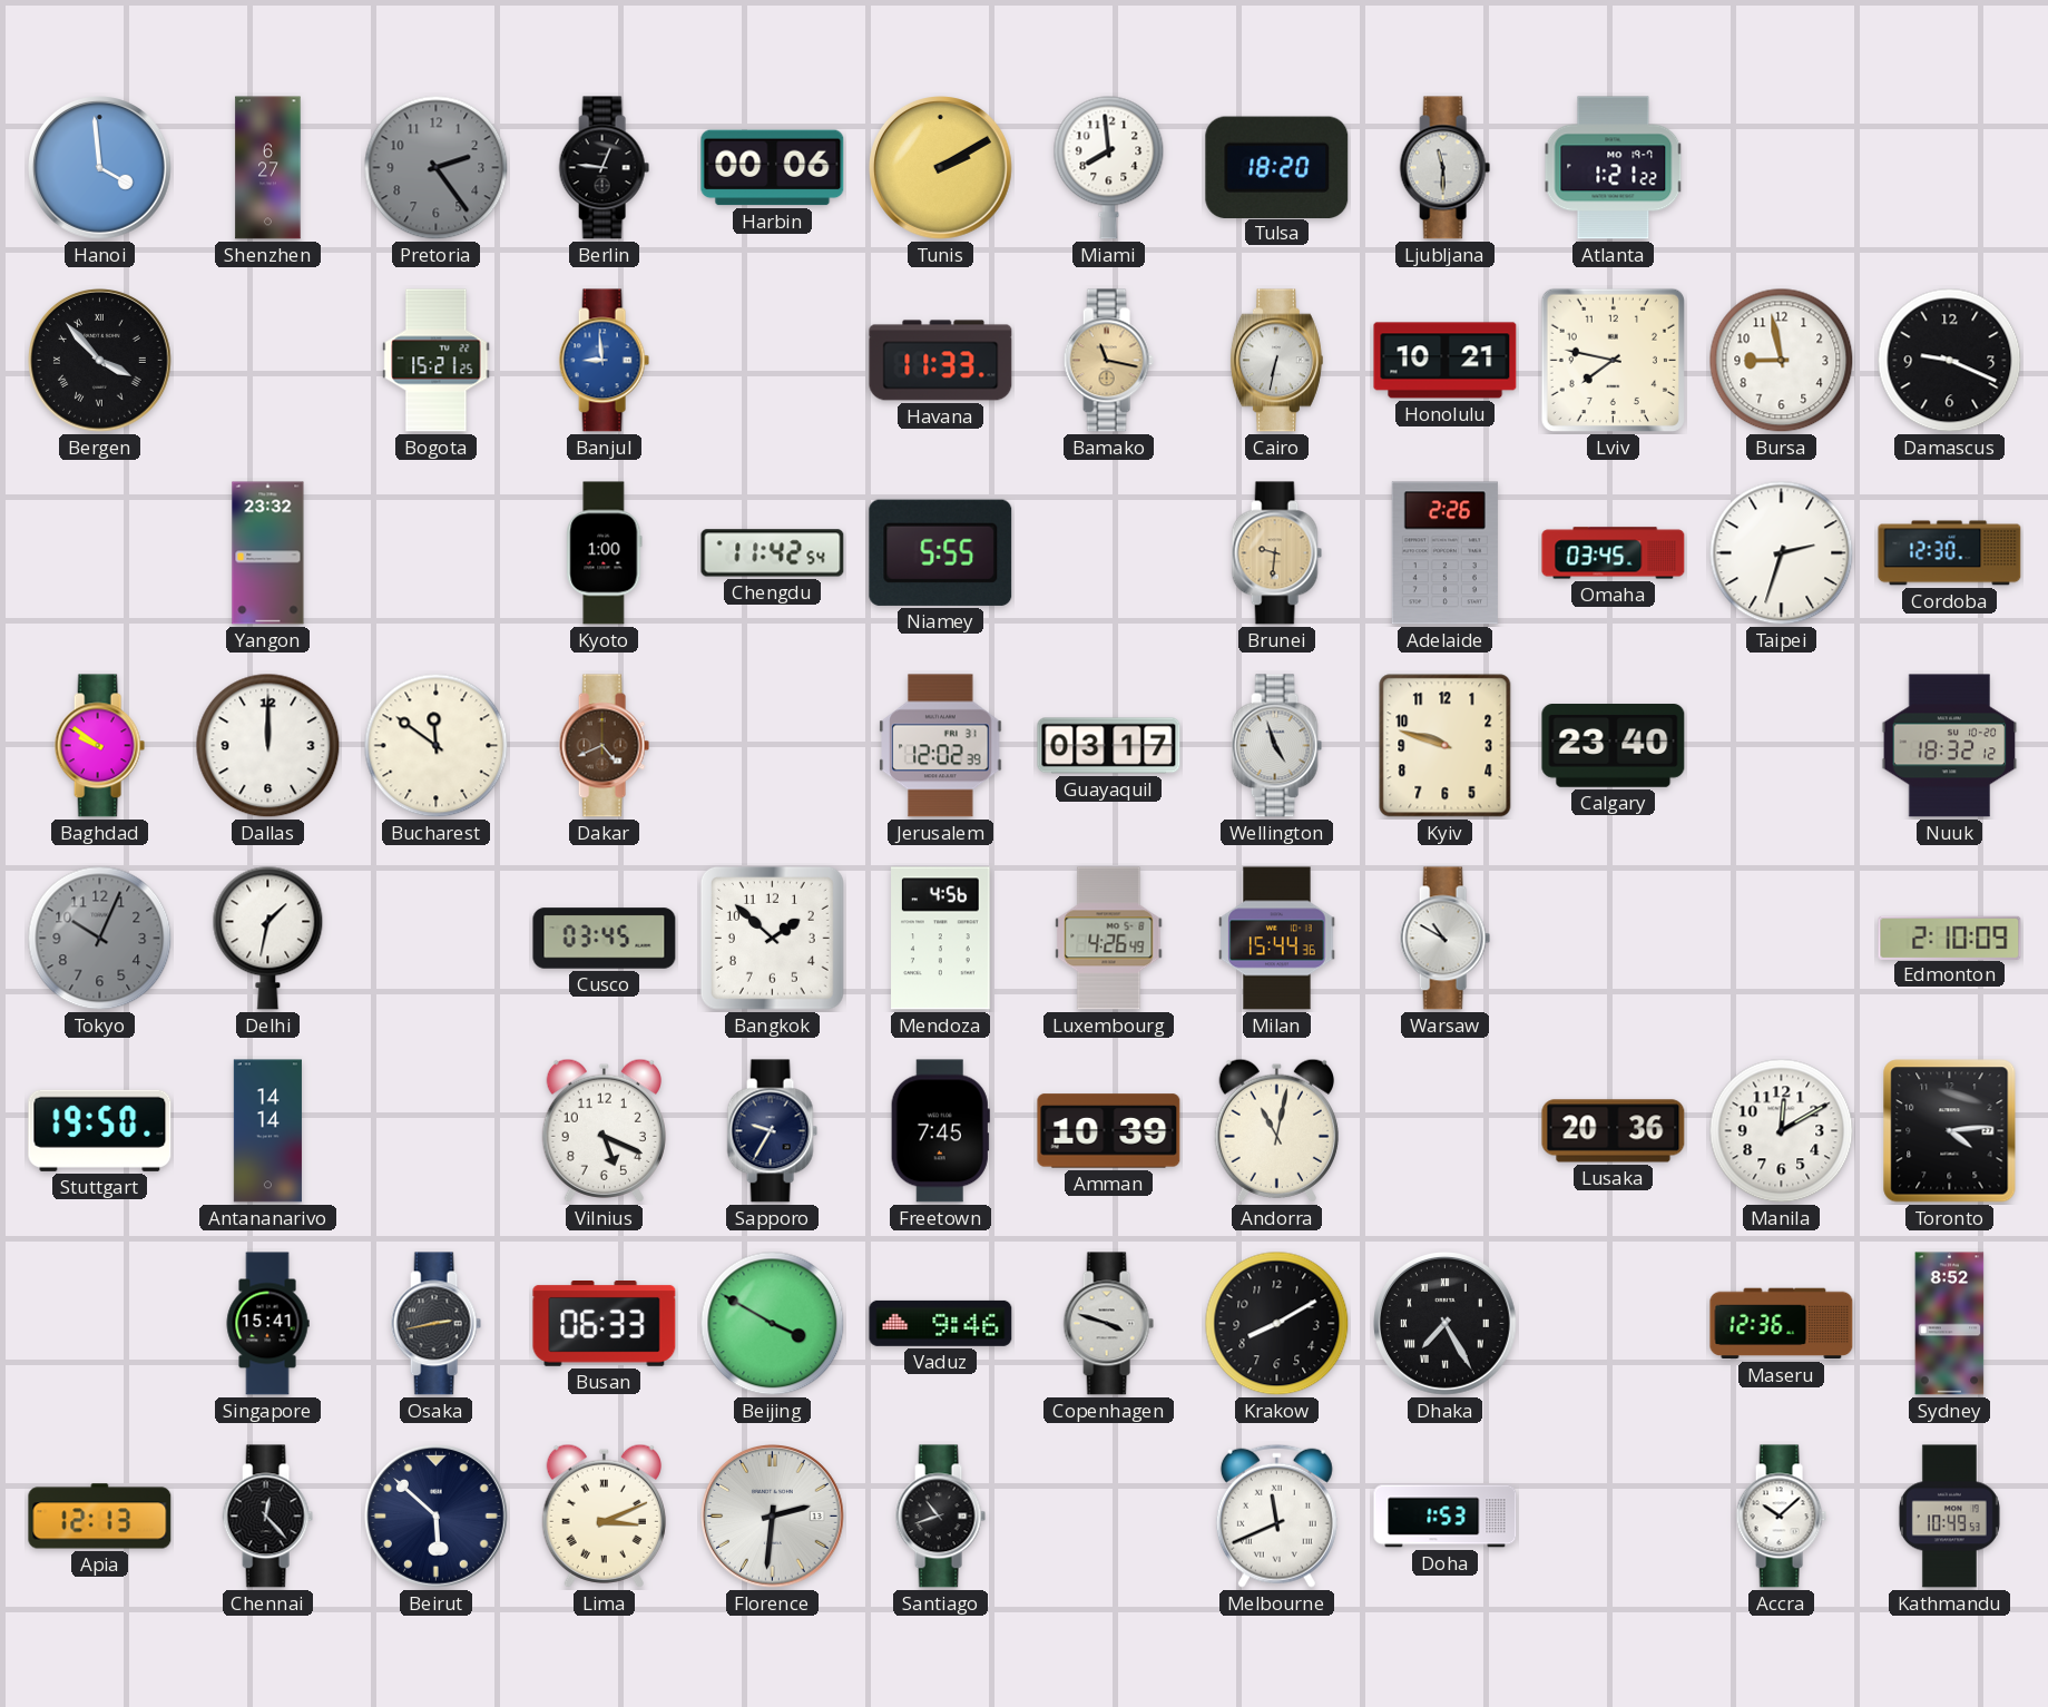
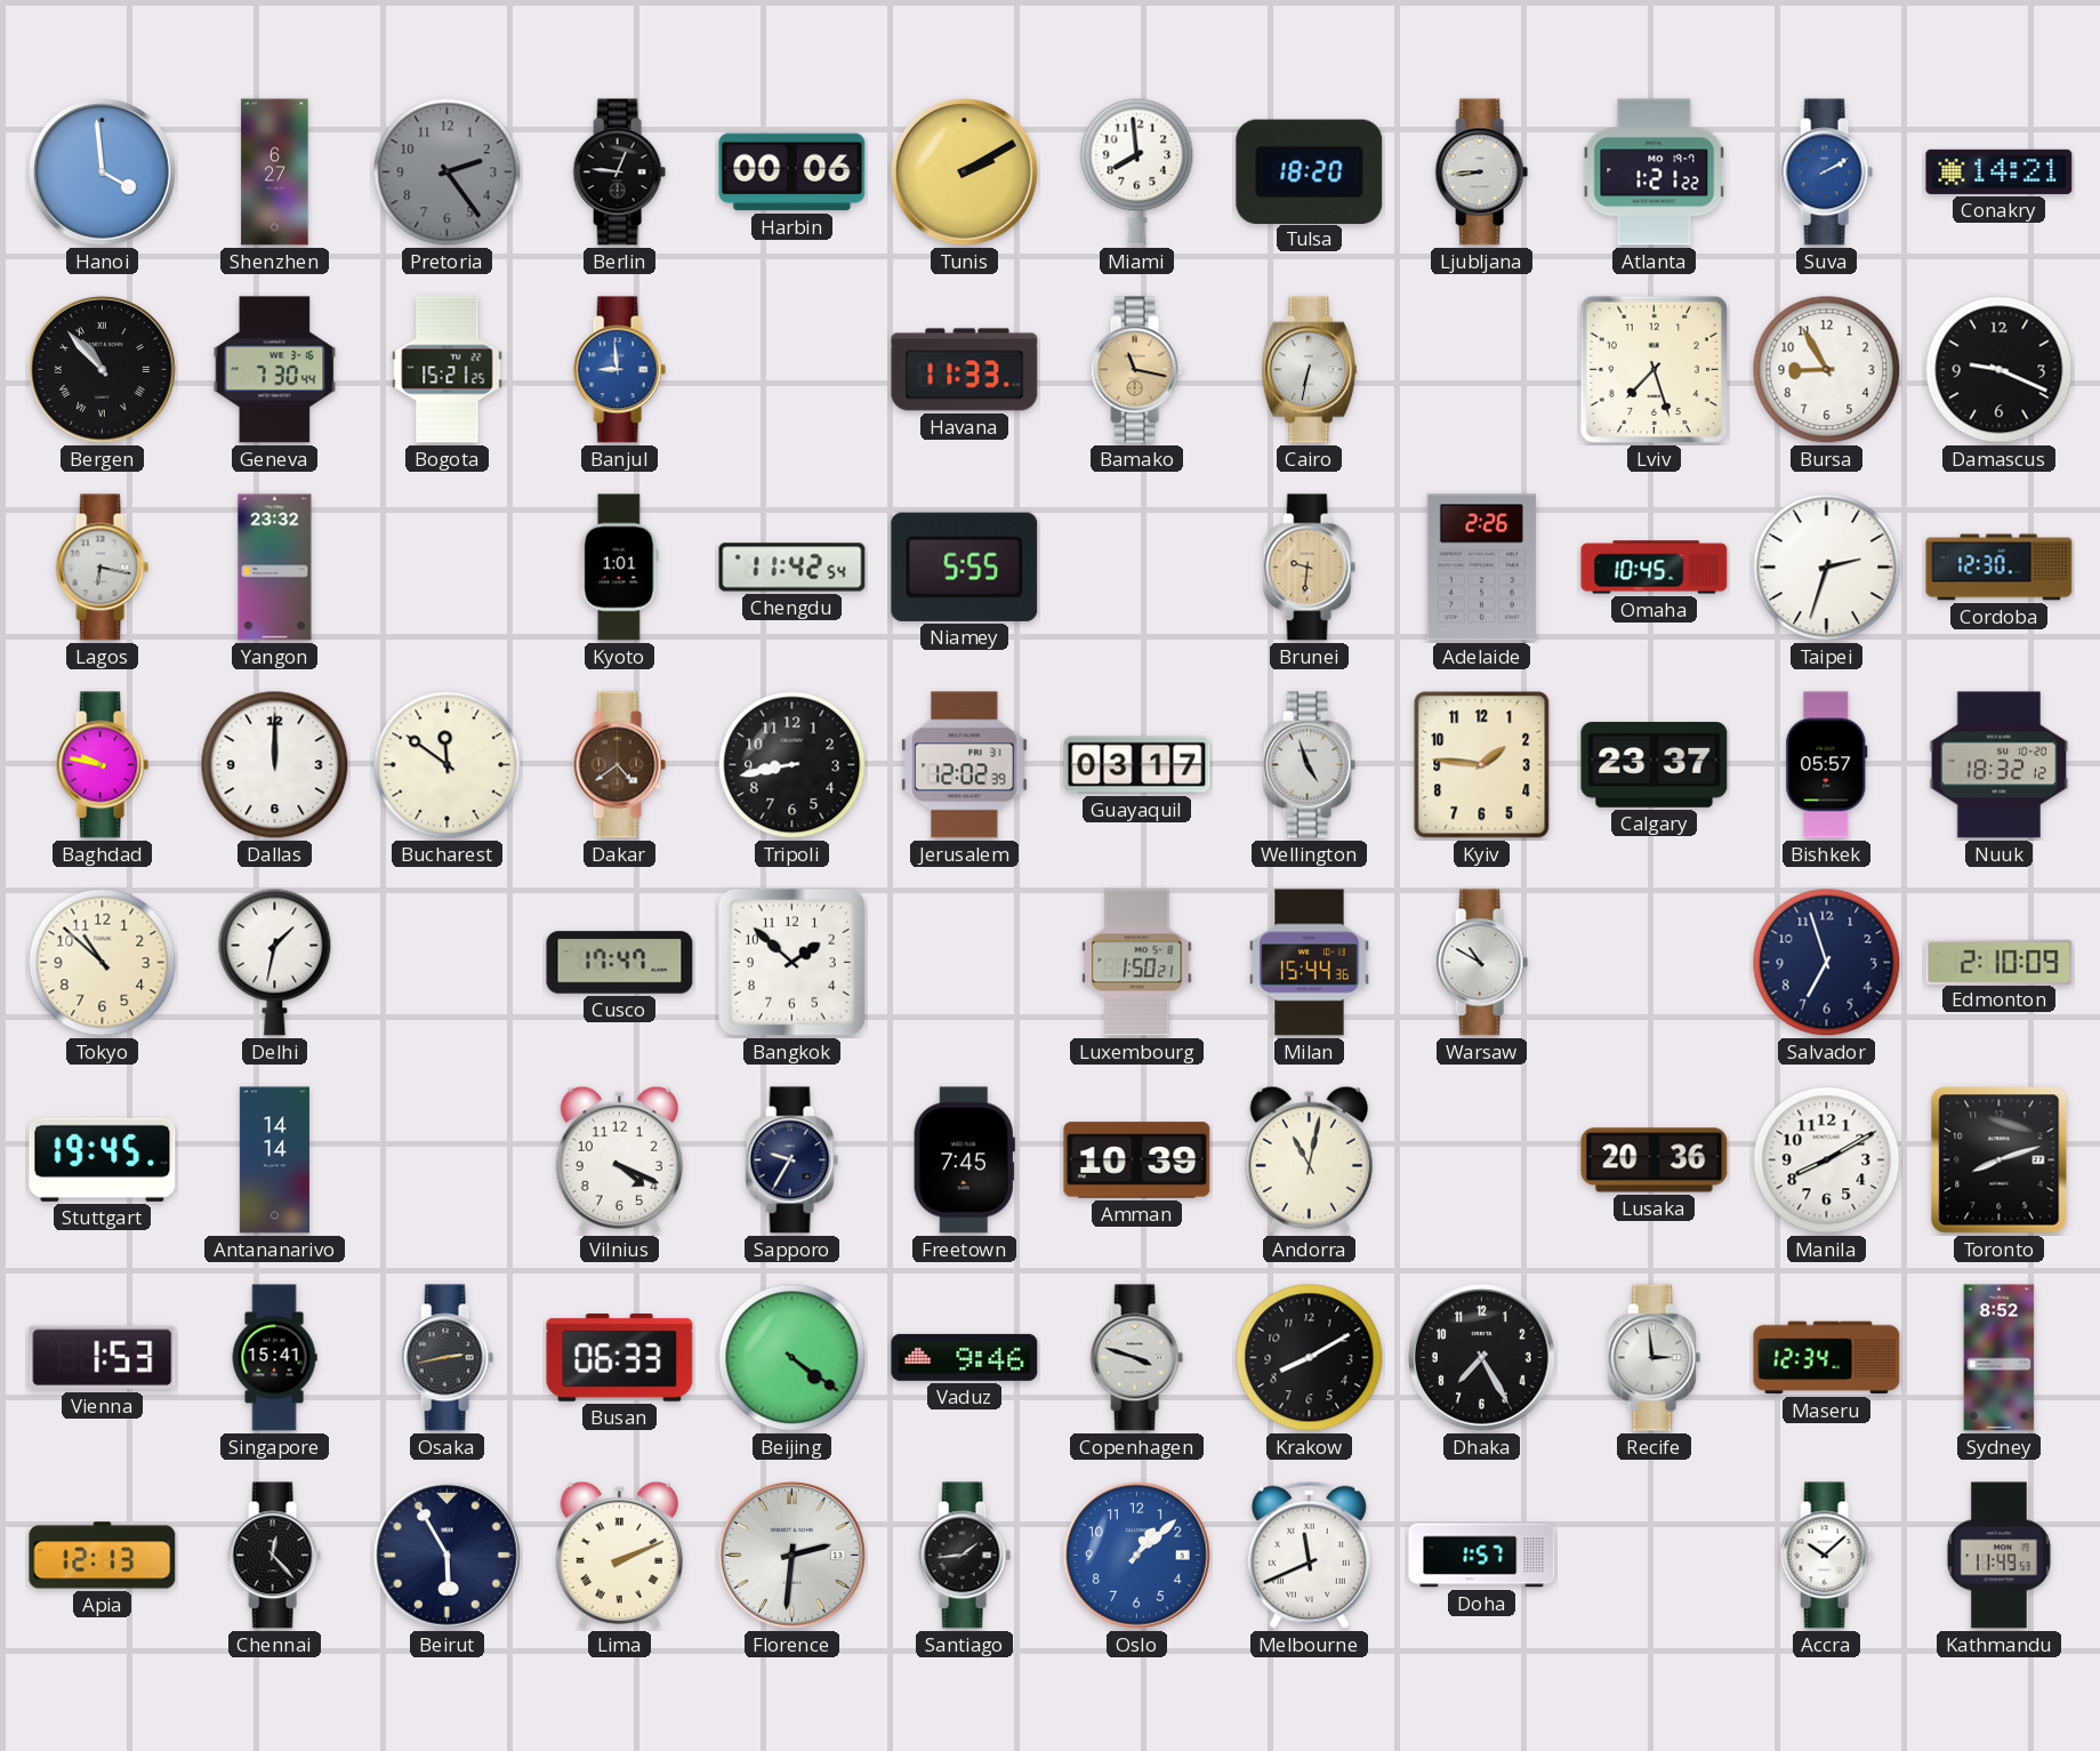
Ljubljana: 11:30 -> 8:44
Suva: none -> 2:10
Conakry: none -> 14:21
Bergen: 3:53 -> 10:53
Geneva: none -> 7:30
Honolulu: 10:21 -> none
Lviv: 7:47 -> 7:27
Bursa: 8:58 -> 8:55
Lagos: none -> 6:17
Kyoto: 1:00 -> 1:01
Omaha: 03:45 -> 10:45
Baghdad: 9:51 -> 9:47
Dakar: 4:41 -> 4:39
Tripoli: none -> 8:43
Kyiv: 9:48 -> 1:46
Calgary: 23:40 -> 23:37
Bishkek: none -> 05:57
Tokyo: 10:04 -> 10:52
Tokyo dial: grey -> cream
Cusco: 03:45 -> 17:47
Mendoza: 4:56 -> none
Luxembourg: 4:26 -> 1:50
Salvador: none -> 6:57
Stuttgart: 19:50 -> 19:45
Vilnius: 5:19 -> 4:19
Manila: 12:10 -> 8:10
Toronto: 4:14 -> 8:12
Vienna: none -> 1:53
Beijing: 3:50 -> 4:21
Dhaka numerals: Roman -> Arabic
Recife: none -> 2:59
Maseru: 12:36 -> 12:34
Beirut: 5:52 -> 5:55
Lima: 3:11 -> 2:11
Santiago: 10:42 -> 1:44
Oslo: none -> 1:08
Doha: 1:53 -> 1:57
Kathmandu: 10:49 -> 11:49
